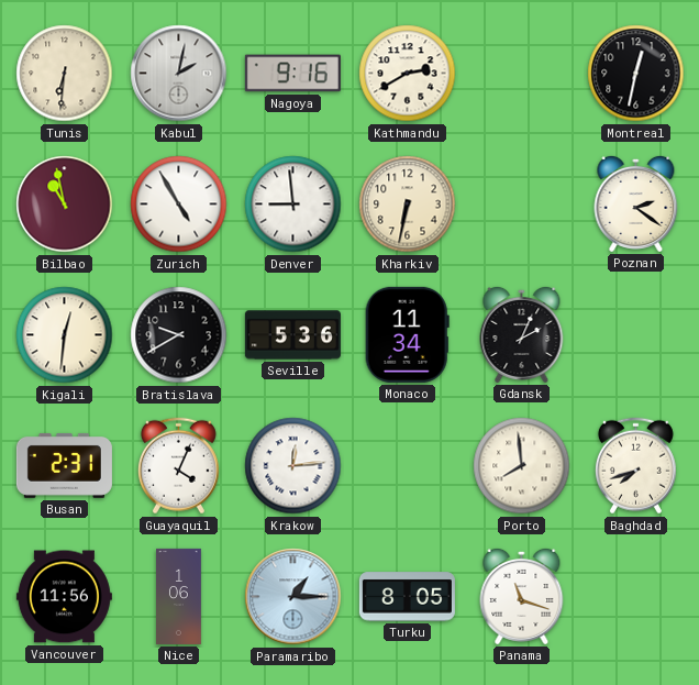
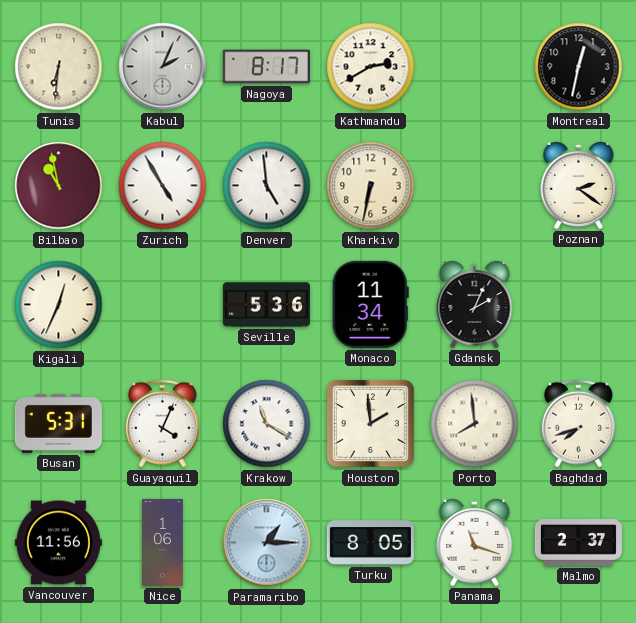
Kabul: 2:02 -> 2:04
Nagoya: 9:16 -> 8:17
Denver: 8:59 -> 4:59
Kigali: 12:31 -> 12:34
Bratislava: 9:40 -> none
Busan: 2:31 -> 5:31
Krakow: 12:14 -> 11:20
Houston: none -> 1:59
Malmo: none -> 2:37
